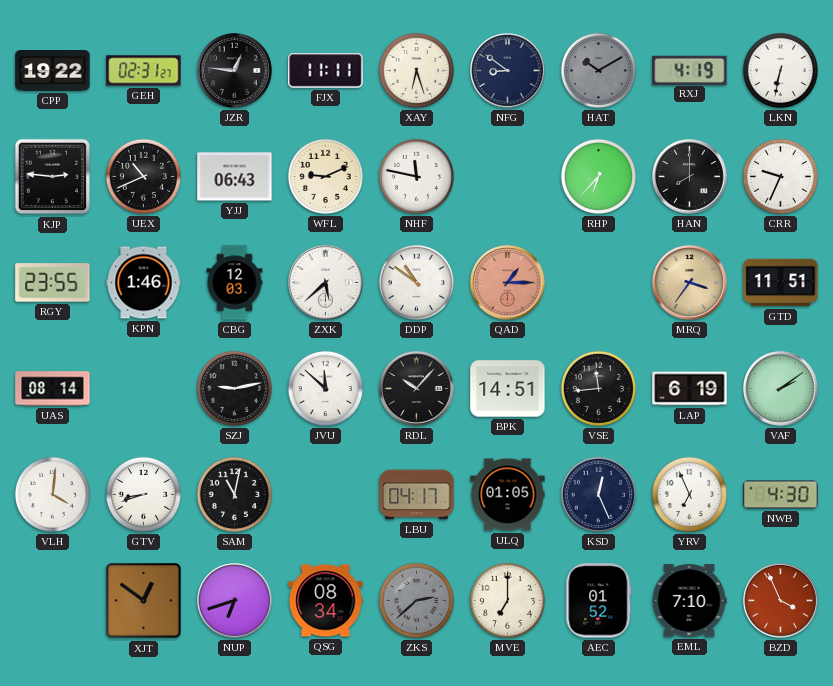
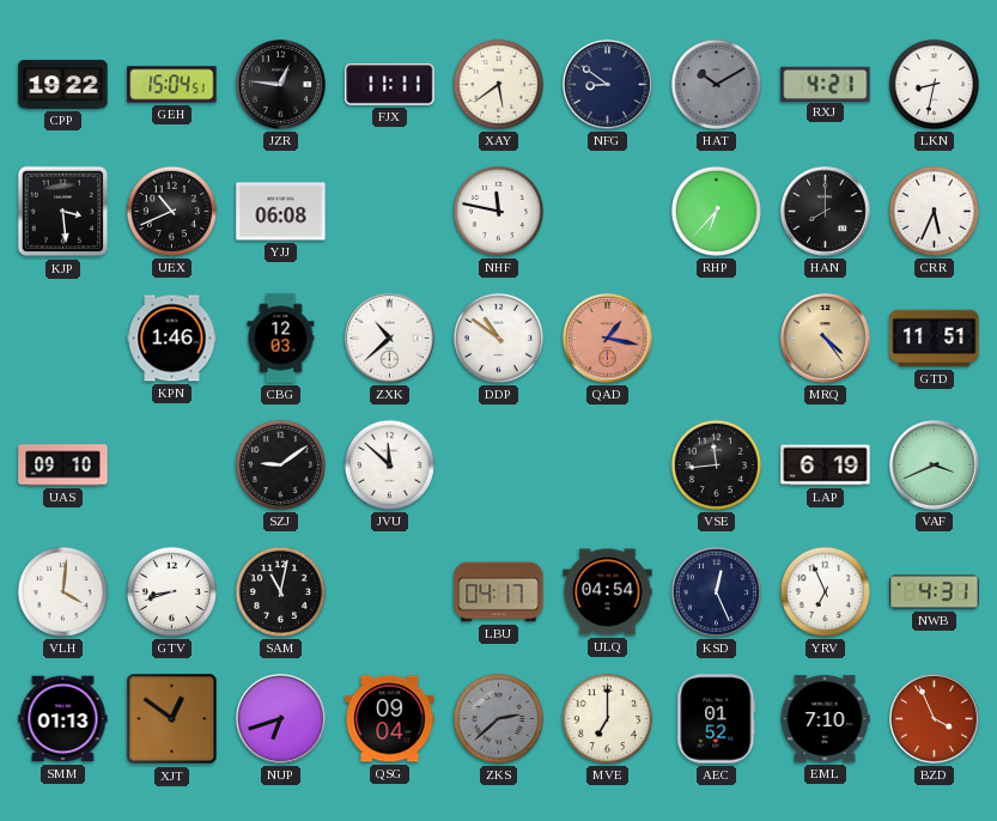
GEH: 02:31 -> 15:04
XAY: 6:27 -> 5:39
RXJ: 4:19 -> 4:21
LKN: 6:32 -> 8:32
KJP: 2:46 -> 3:29
YJJ: 06:43 -> 06:08
WFL: 9:11 -> none
CRR: 9:34 -> 5:34
RGY: 23:55 -> none
ZXK: 5:38 -> 10:38
QAD: 1:15 -> 1:17
MRQ: 3:36 -> 4:24
UAS: 08:14 -> 09:10
SZJ: 9:13 -> 9:09
RDL: 10:07 -> none
BPK: 14:51 -> none
VAF: 2:09 -> 3:41
ULQ: 01:05 -> 04:54
NWB: 4:30 -> 4:31
SMM: none -> 01:13
QSG: 08:34 -> 09:04
